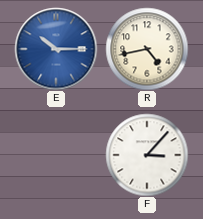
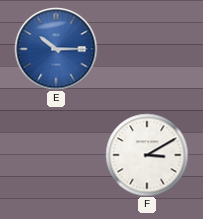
R: 4:43 -> none
F: 3:07 -> 3:10
